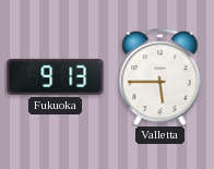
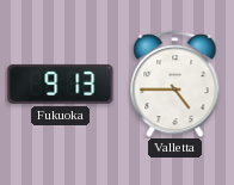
Valletta: 5:45 -> 4:45
